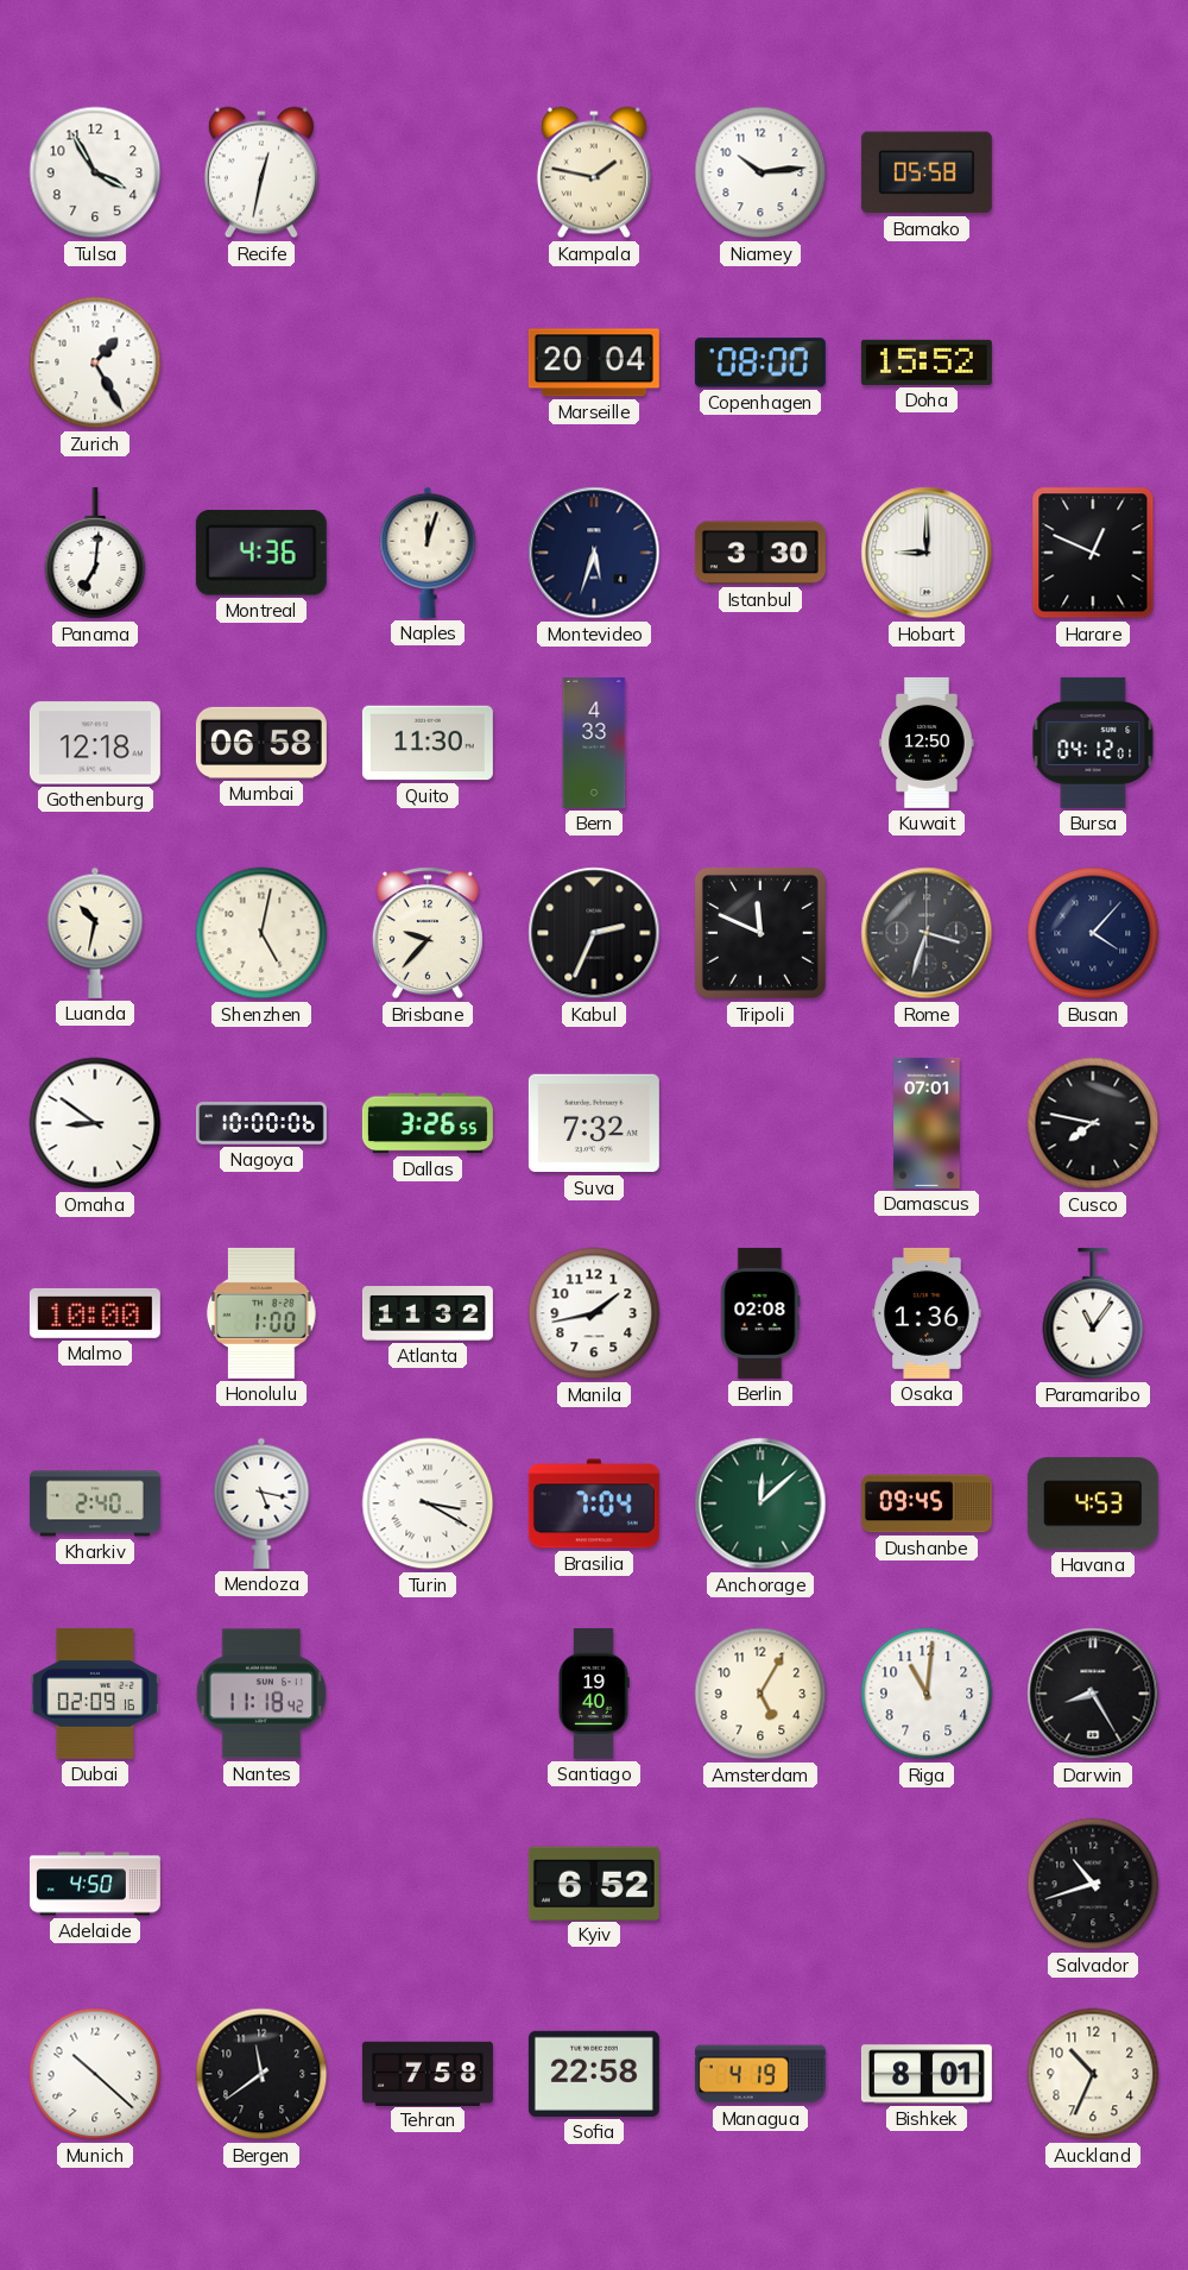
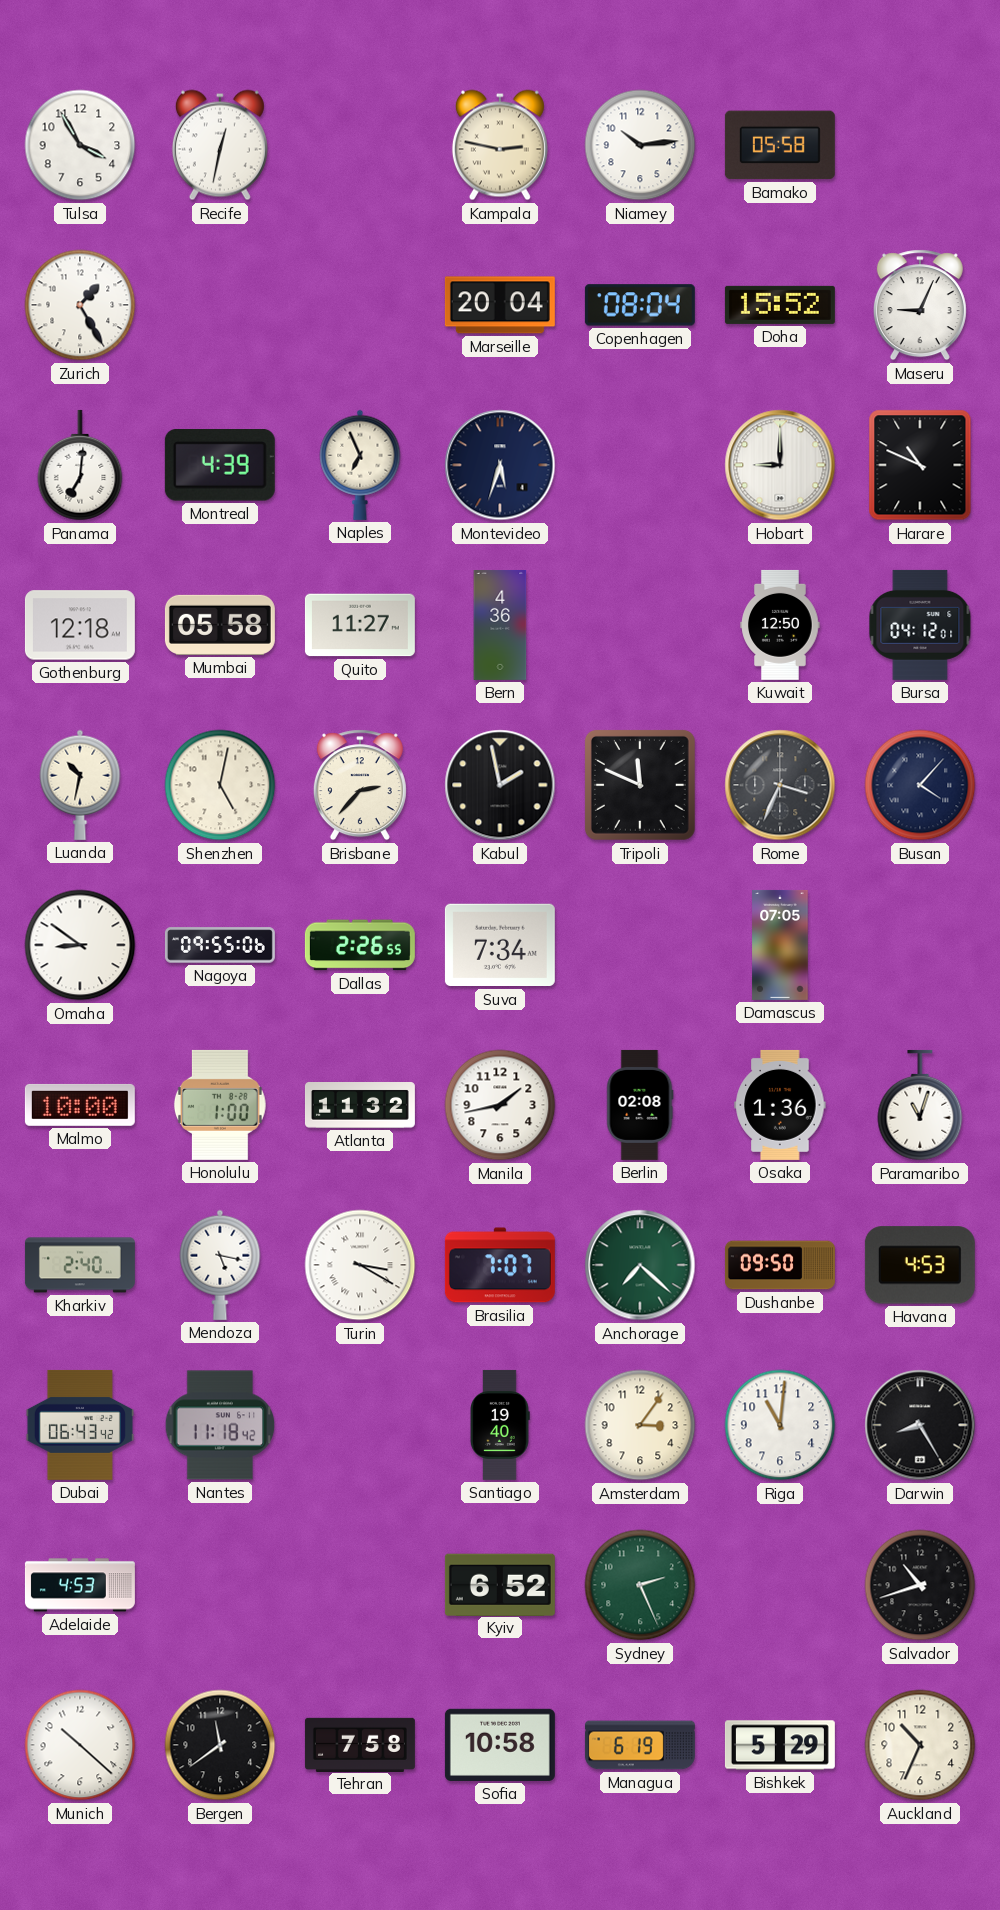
Kampala: 1:47 -> 2:47
Copenhagen: 08:00 -> 08:04
Maseru: none -> 9:04
Montreal: 4:36 -> 4:39
Naples: 12:03 -> 6:56
Istanbul: 3:30 -> none
Harare: 12:49 -> 10:49
Mumbai: 06:58 -> 05:58
Quito: 11:30 -> 11:27
Bern: 4:33 -> 4:36
Brisbane: 9:37 -> 2:37
Kabul: 2:34 -> 1:58
Rome: 3:33 -> 3:34
Nagoya: 10:00 -> 09:55
Dallas: 3:26 -> 2:26
Suva: 7:32 -> 7:34
Damascus: 07:01 -> 07:05
Cusco: 7:47 -> none
Paramaribo: 11:06 -> 11:03
Brasilia: 7:04 -> 7:07
Anchorage: 12:08 -> 7:22
Dushanbe: 09:45 -> 09:50
Dubai: 02:09 -> 06:43
Amsterdam: 5:05 -> 3:06
Adelaide: 4:50 -> 4:53
Sydney: none -> 2:26
Sofia: 22:58 -> 10:58
Managua: 4:19 -> 6:19
Bishkek: 8:01 -> 5:29
